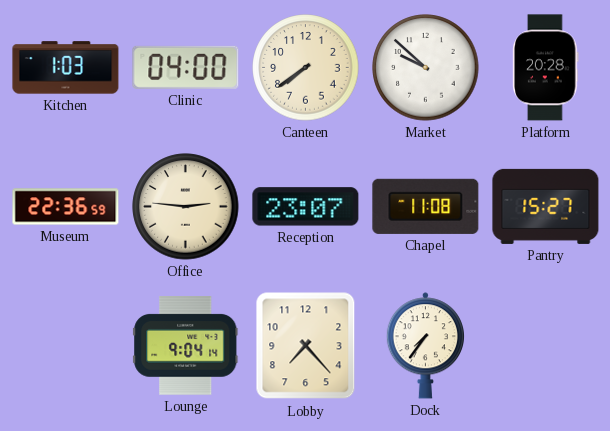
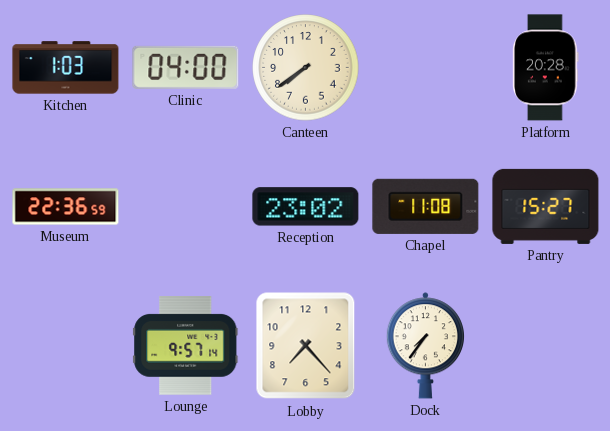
Market: 9:52 -> none
Office: 2:46 -> none
Reception: 23:07 -> 23:02
Lounge: 9:04 -> 9:57
